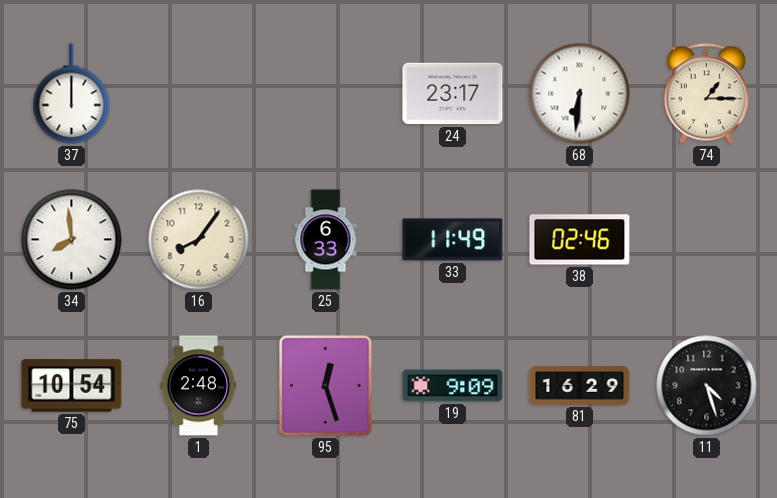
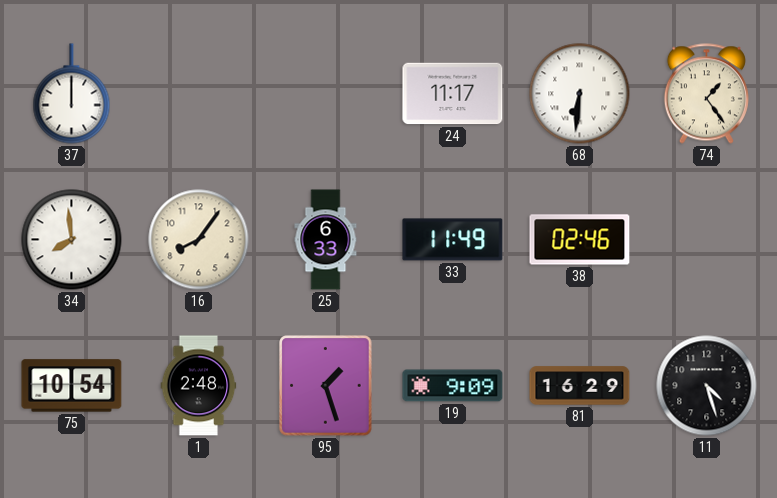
24: 23:17 -> 11:17
74: 1:15 -> 1:24
95: 12:27 -> 1:27
